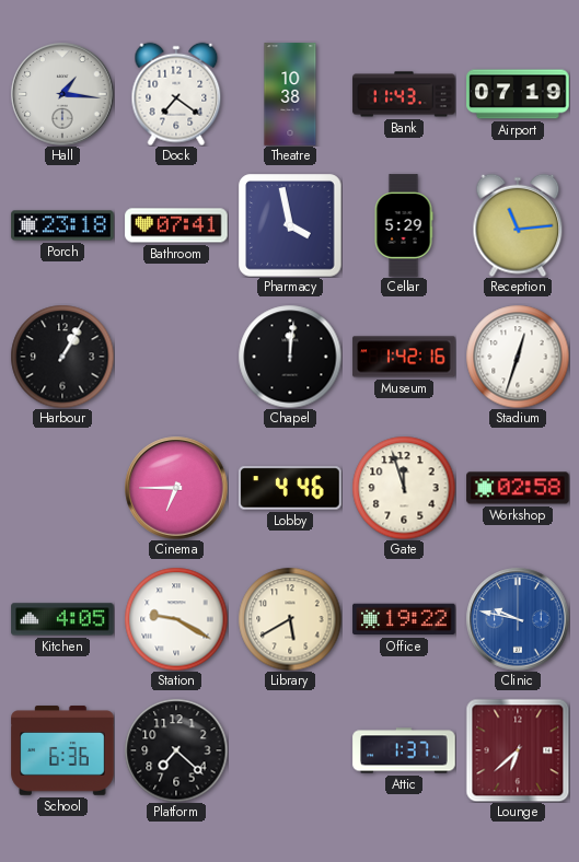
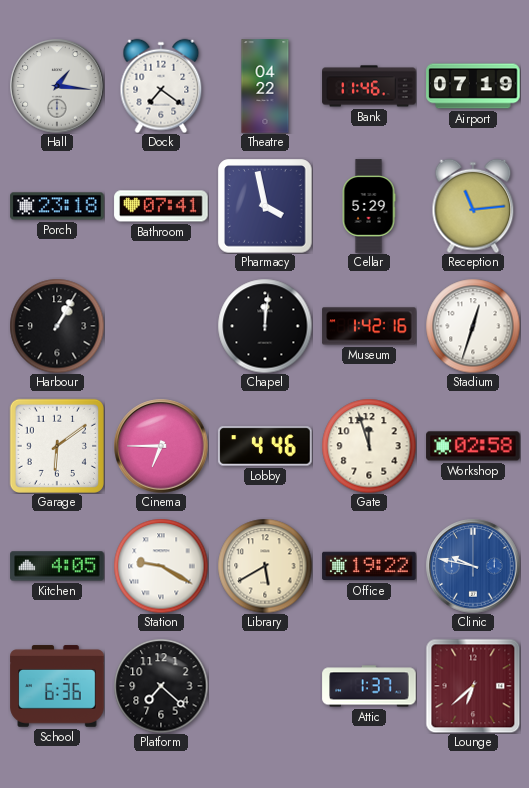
Theatre: 10:38 -> 04:22
Bank: 11:43 -> 11:46
Garage: none -> 6:09
